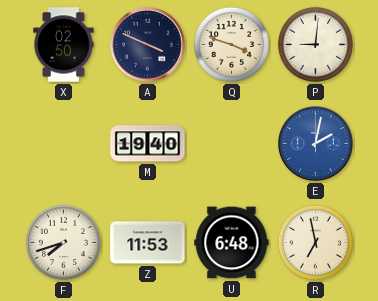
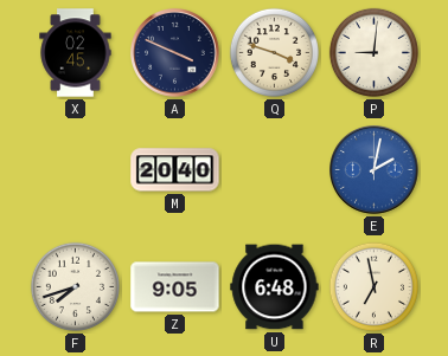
X: 02:50 -> 02:45
M: 19:40 -> 20:40
Z: 11:53 -> 9:05
